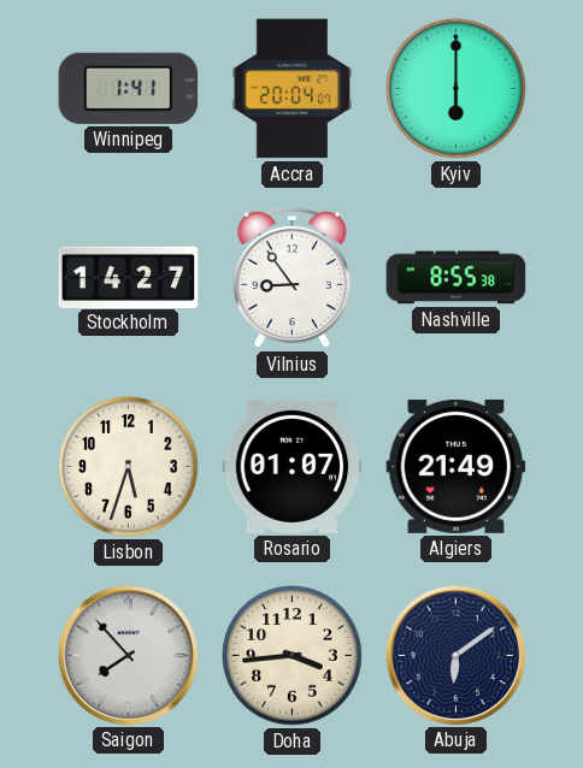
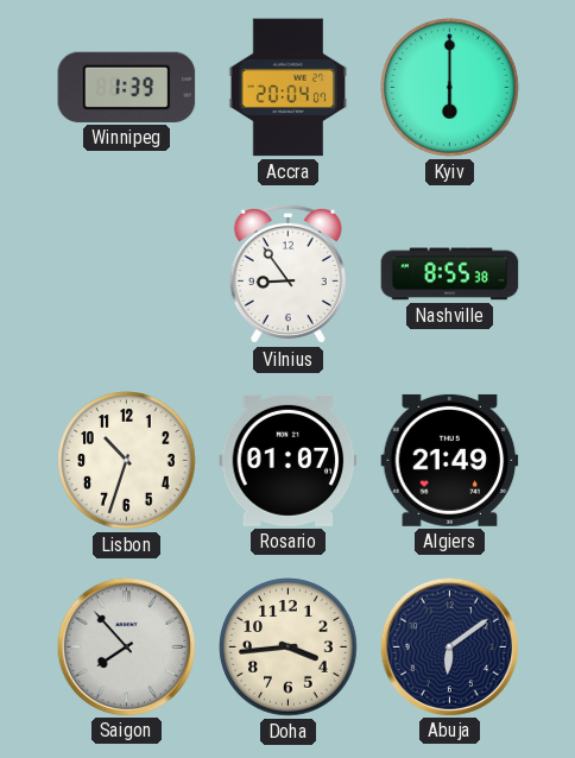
Winnipeg: 1:41 -> 1:39
Stockholm: 14:27 -> none
Lisbon: 5:33 -> 10:33
